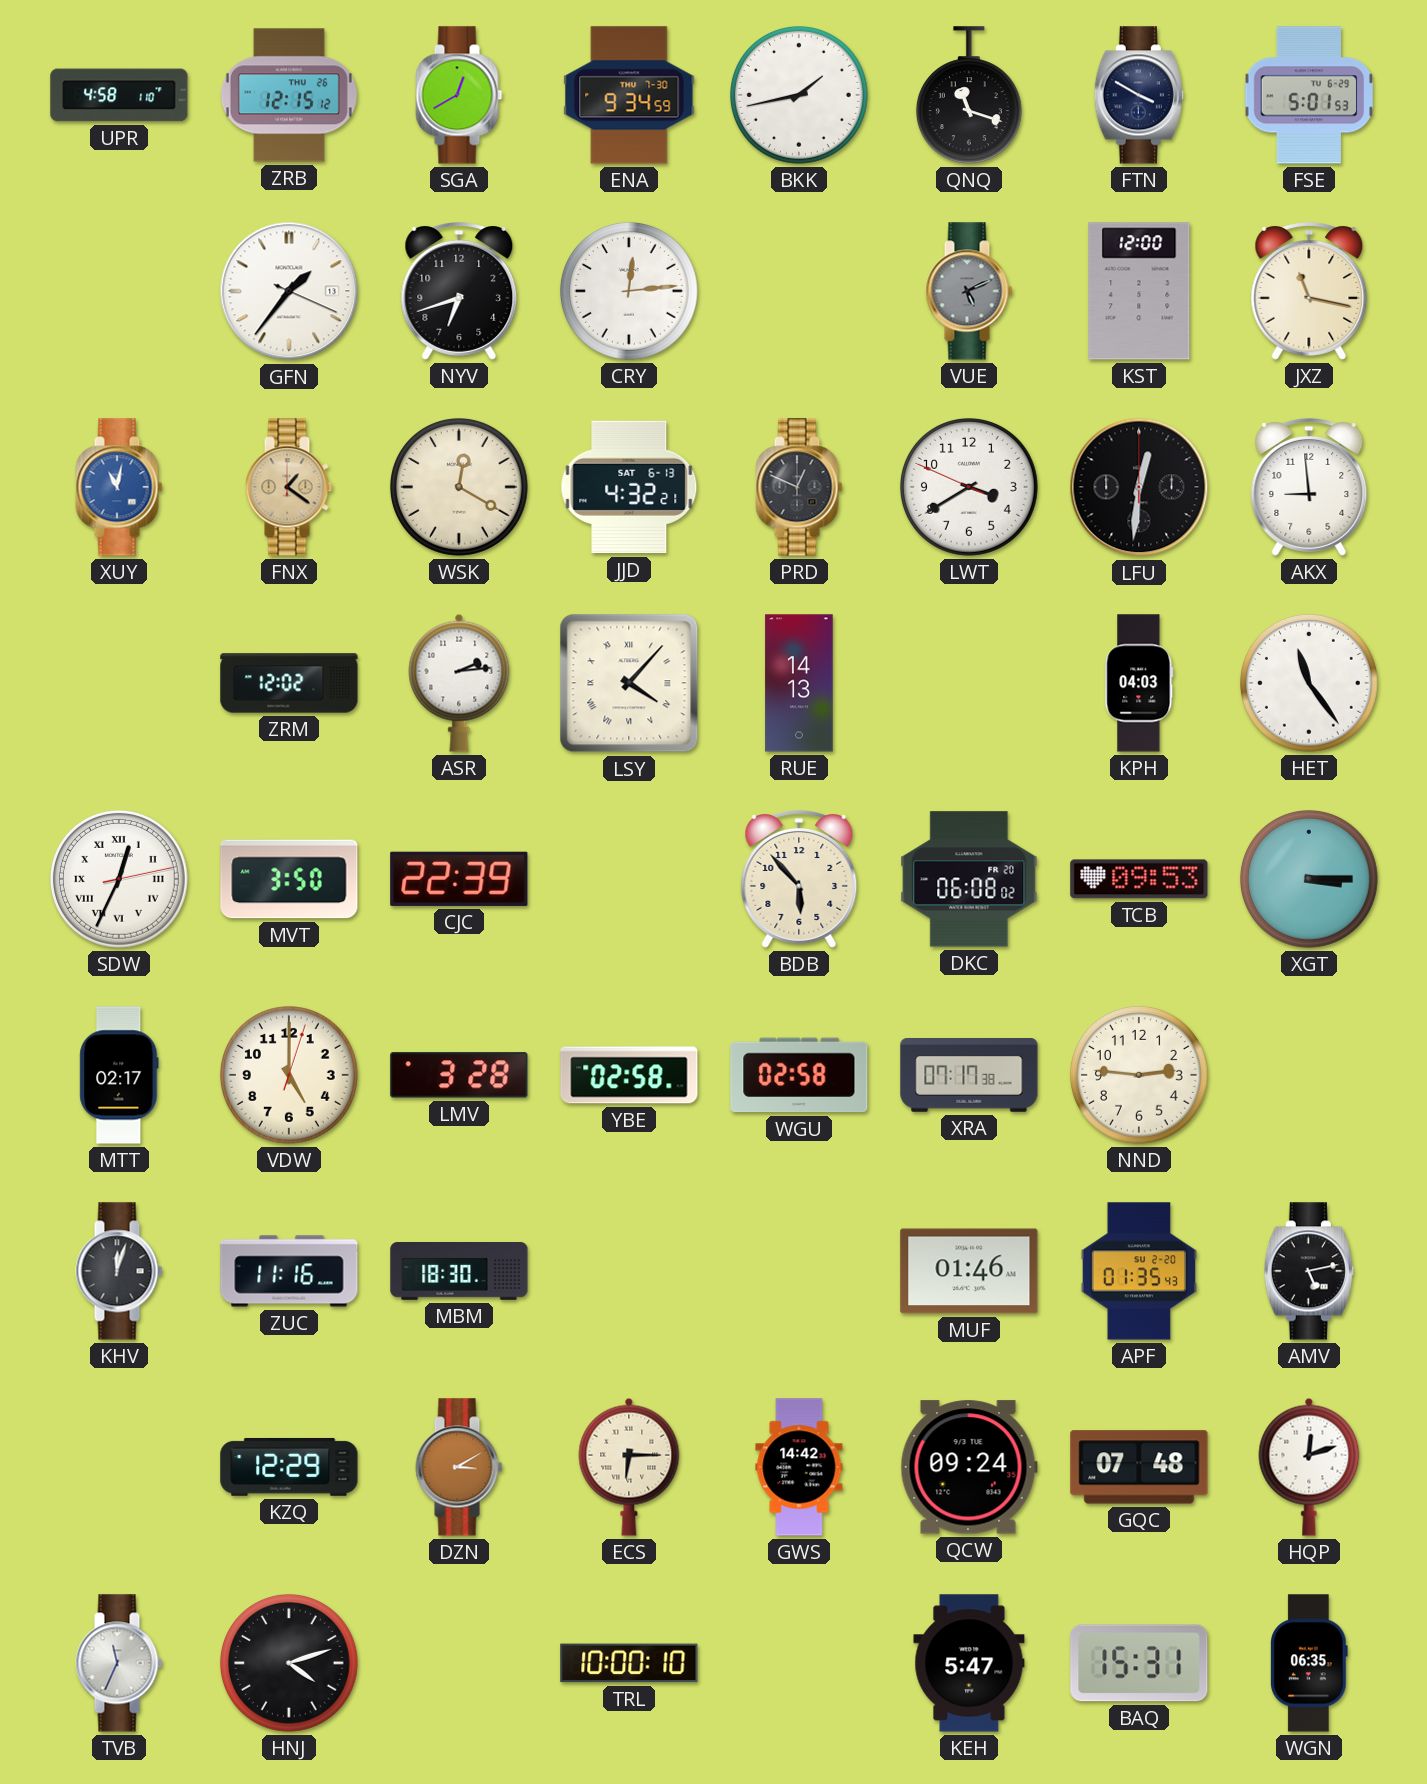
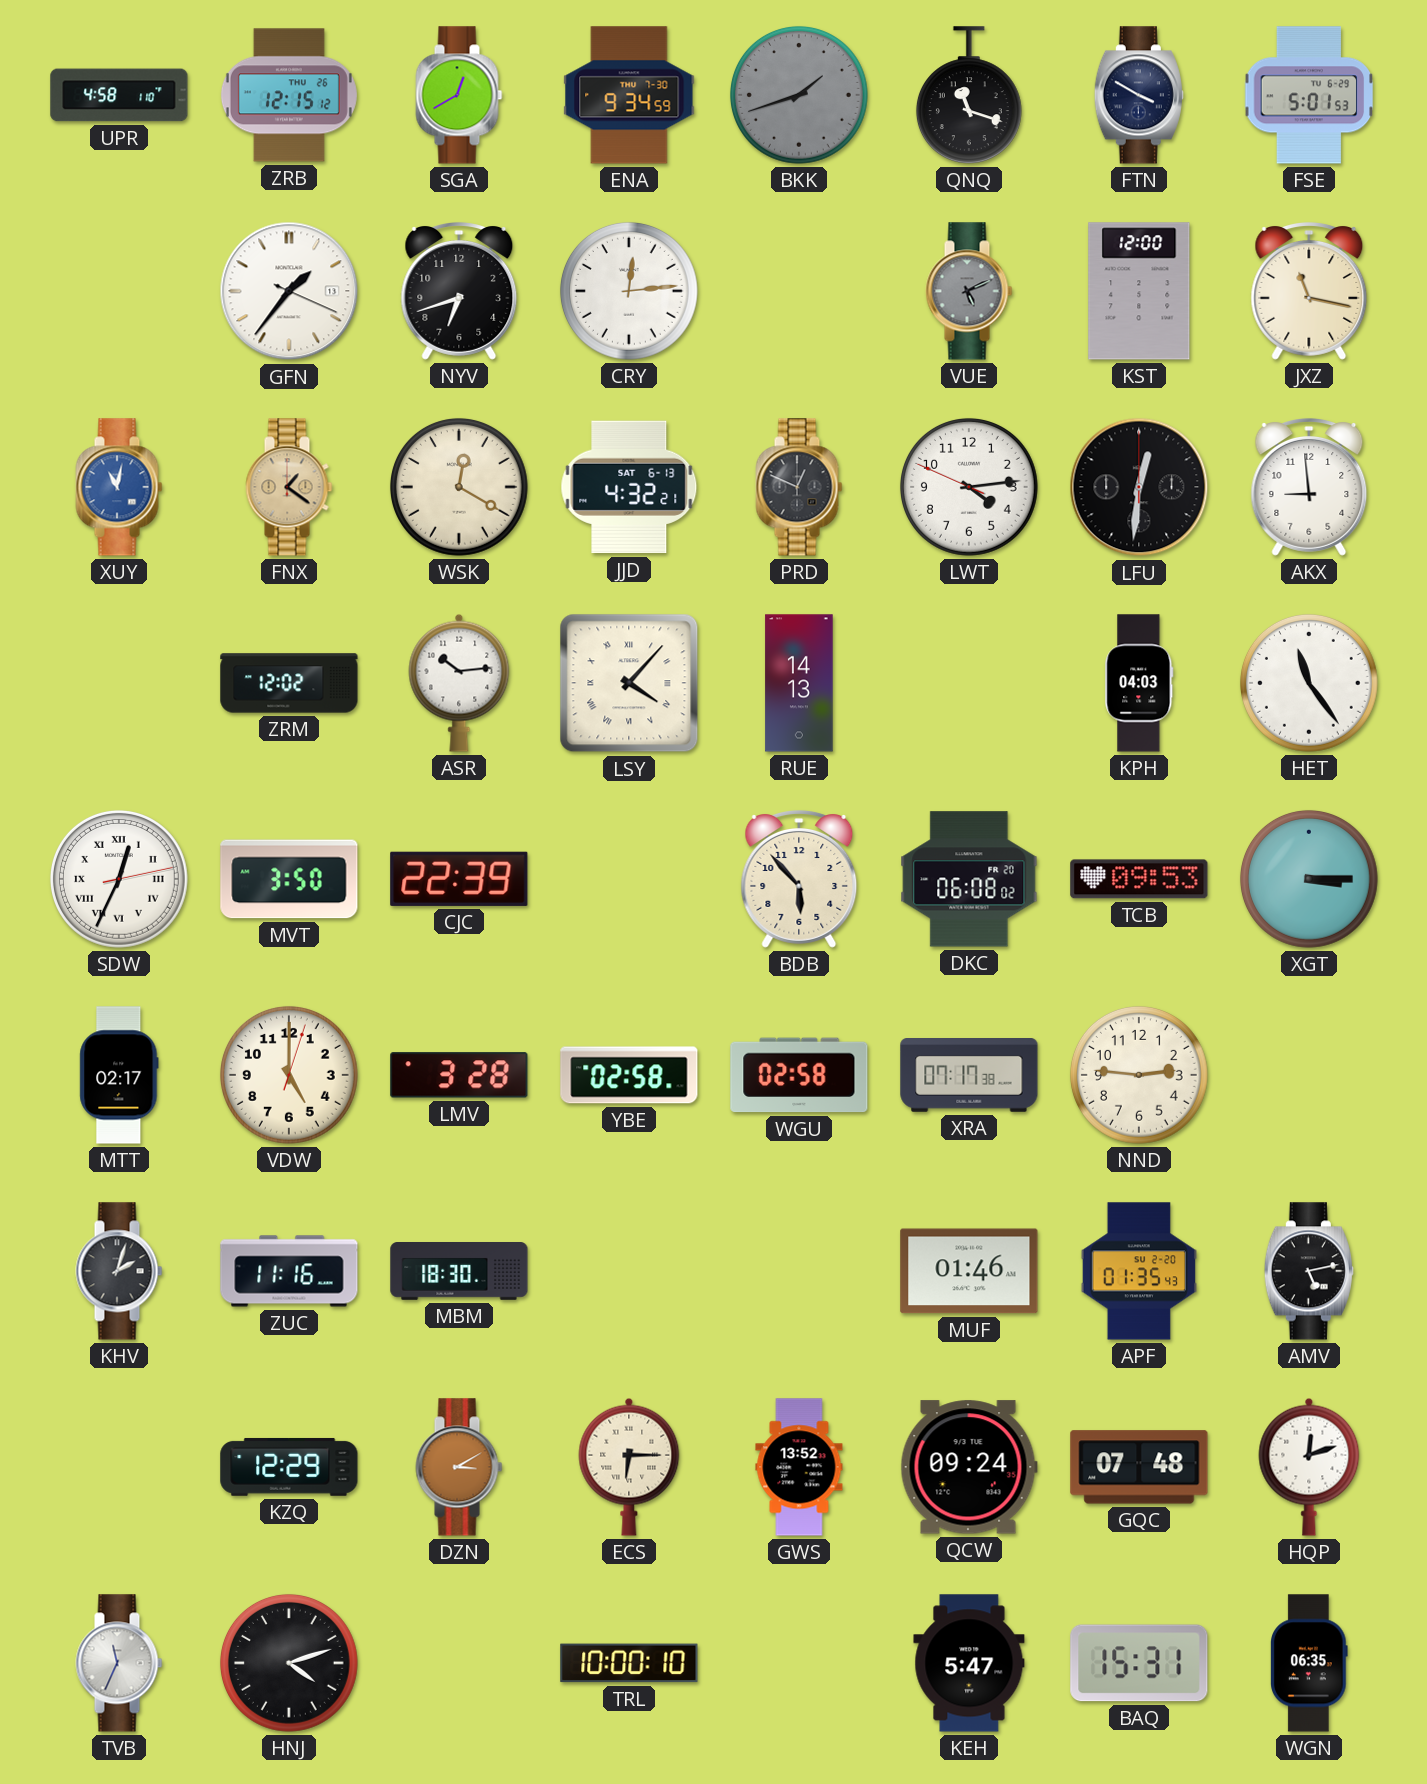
BKK: 1:43 -> 1:42
BKK dial: white -> grey
LWT: 3:39 -> 4:13
ASR: 2:14 -> 10:14
KHV: 12:03 -> 2:03
GWS: 14:42 -> 13:52
